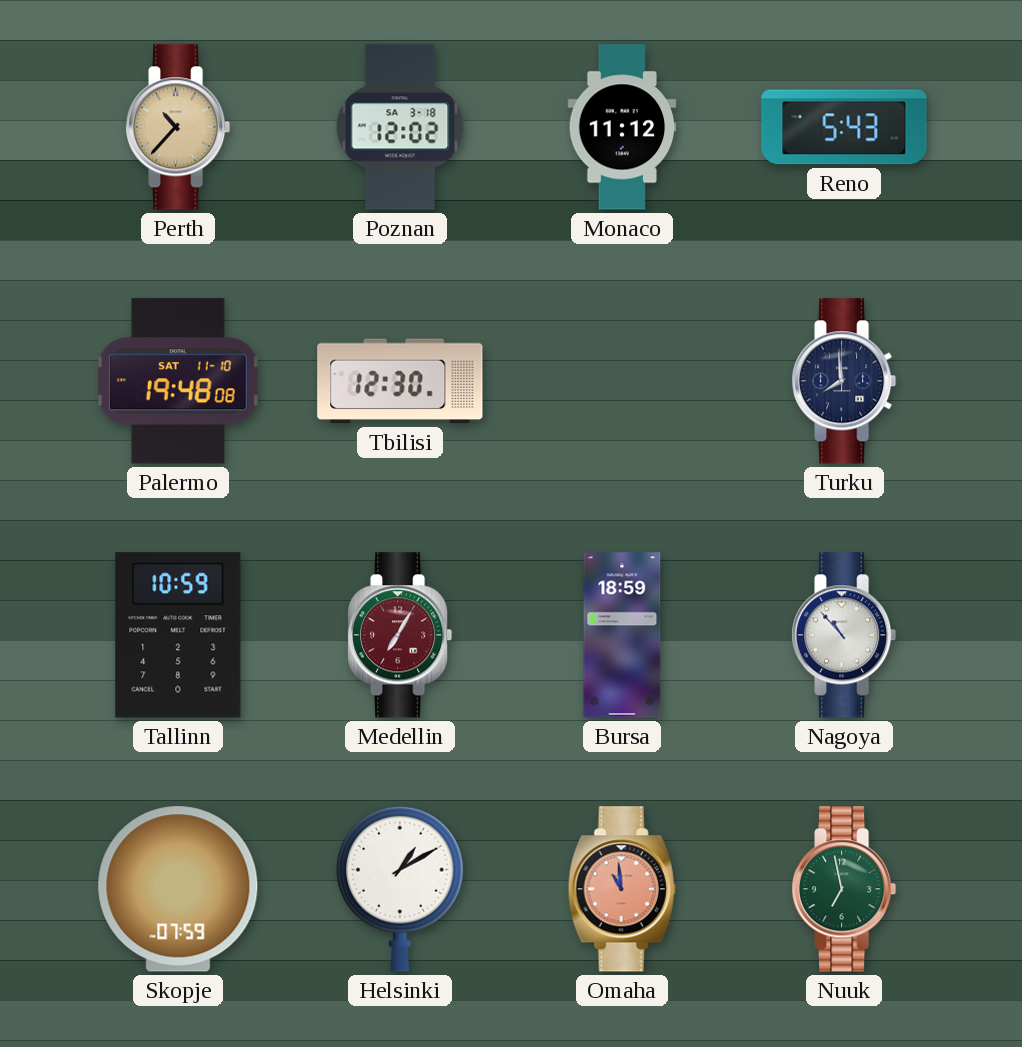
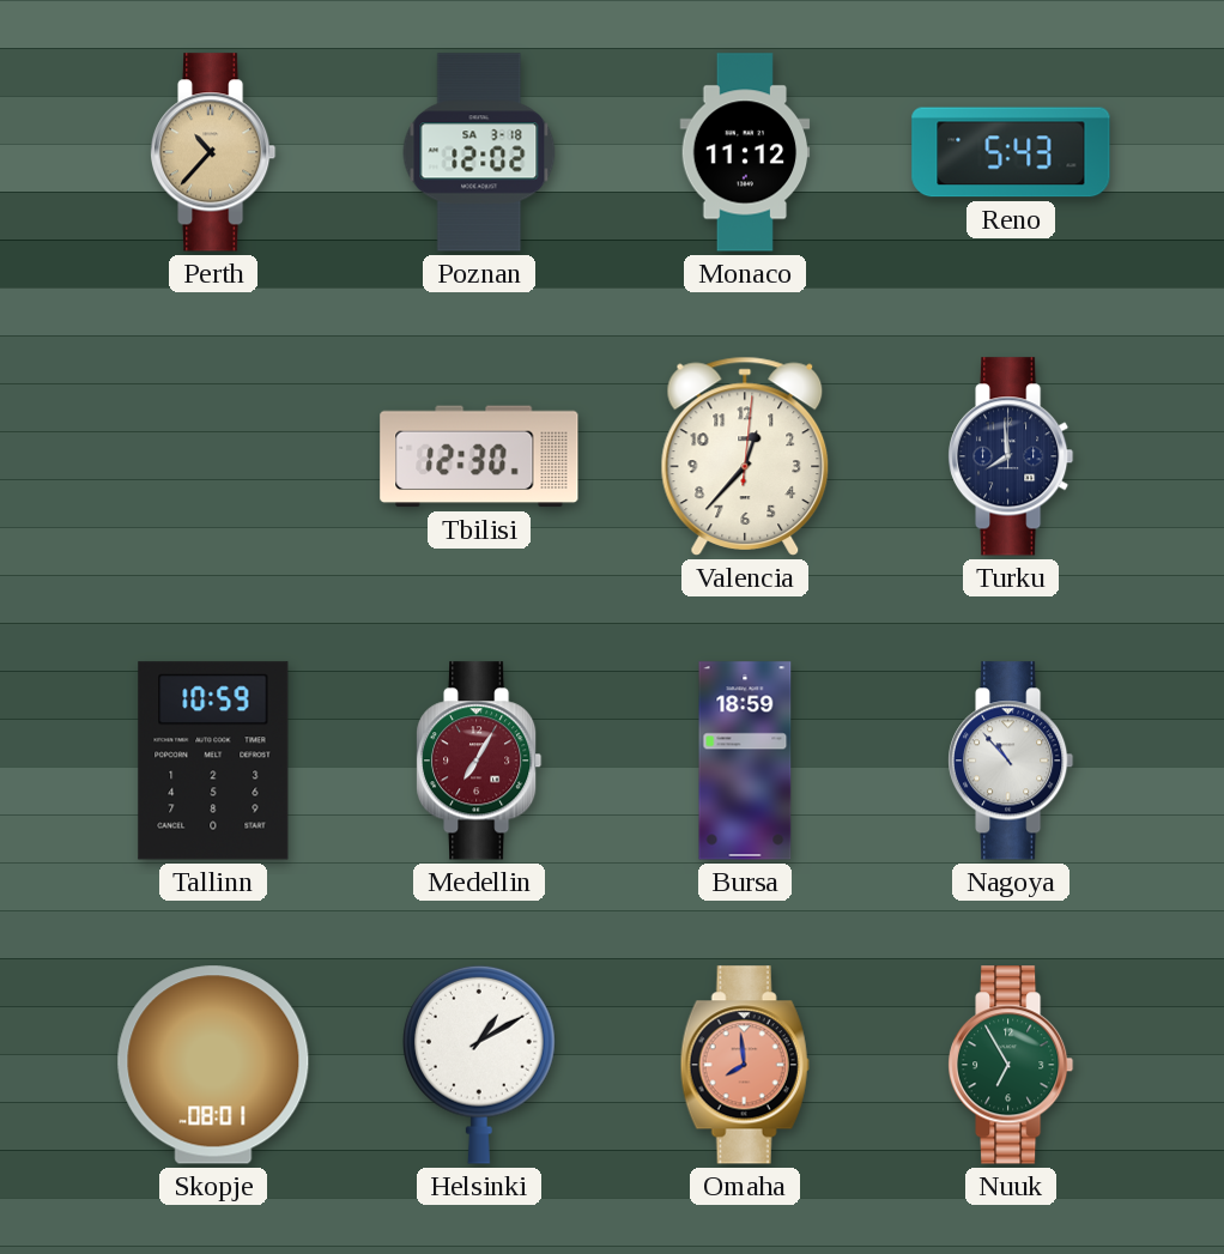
Palermo: 19:48 -> none
Valencia: none -> 12:37
Skopje: 07:59 -> 08:01
Omaha: 10:59 -> 7:59
Nuuk: 6:58 -> 6:55
